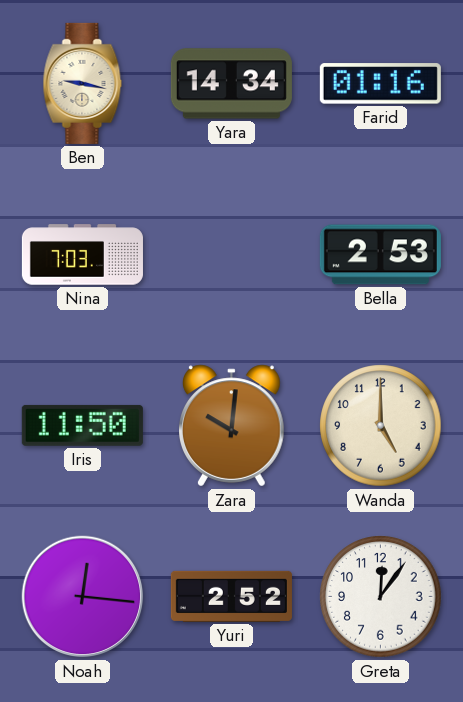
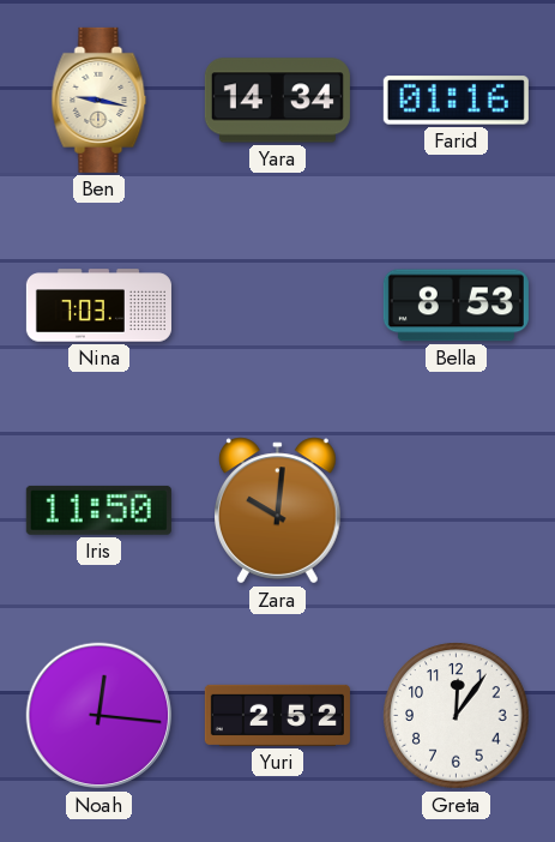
Bella: 2:53 -> 8:53
Wanda: 5:00 -> none
